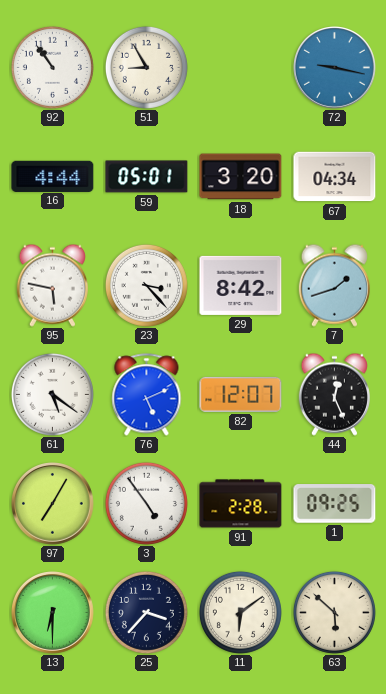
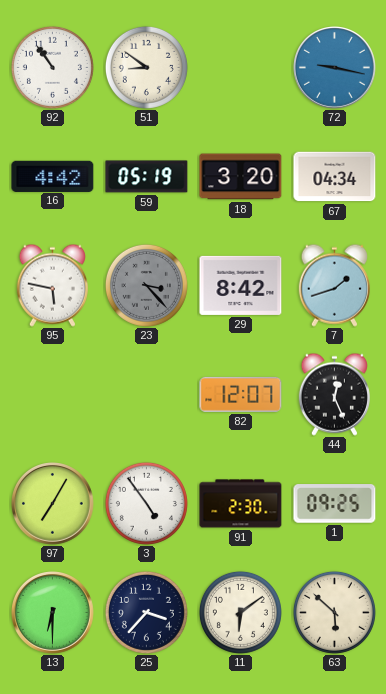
51: 8:55 -> 8:51
16: 4:44 -> 4:42
59: 05:01 -> 05:19
23 dial: white -> grey
61: 5:21 -> none
76: 5:11 -> none
91: 2:28 -> 2:30
